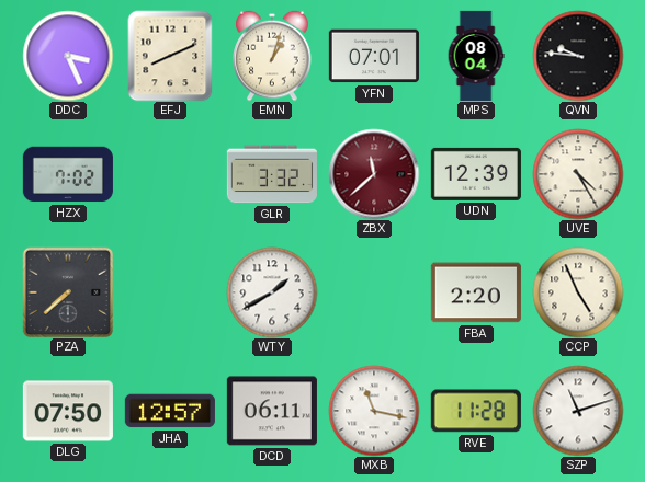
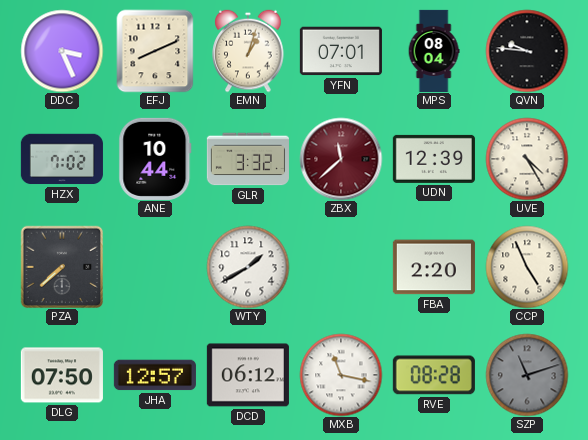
ANE: none -> 10:44
DCD: 06:11 -> 06:12
RVE: 11:28 -> 08:28
SZP dial: white -> grey
